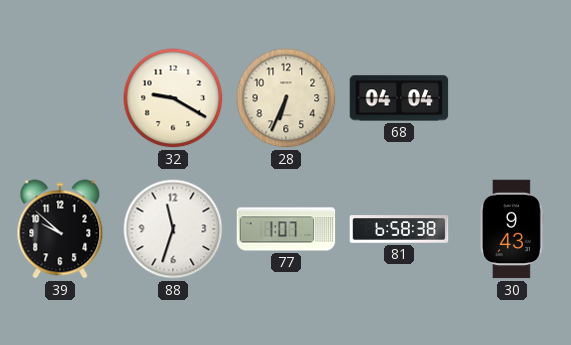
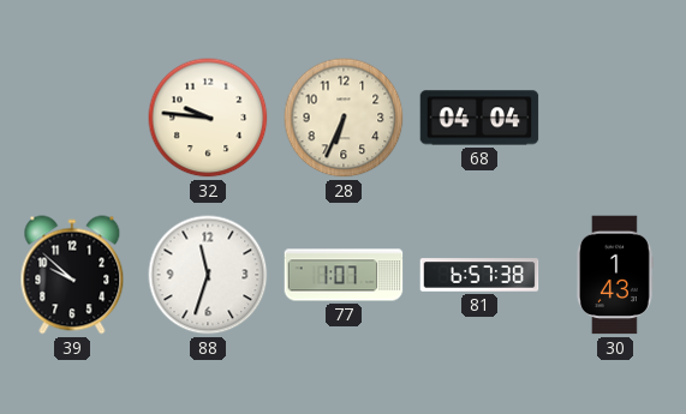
32: 9:20 -> 9:46
81: 6:58 -> 6:57
30: 9:43 -> 1:43
